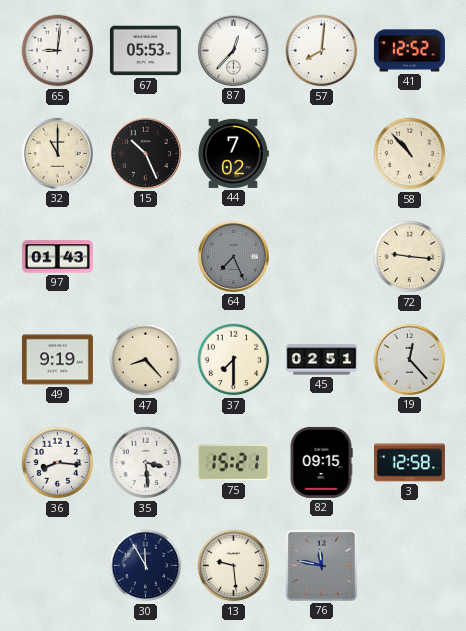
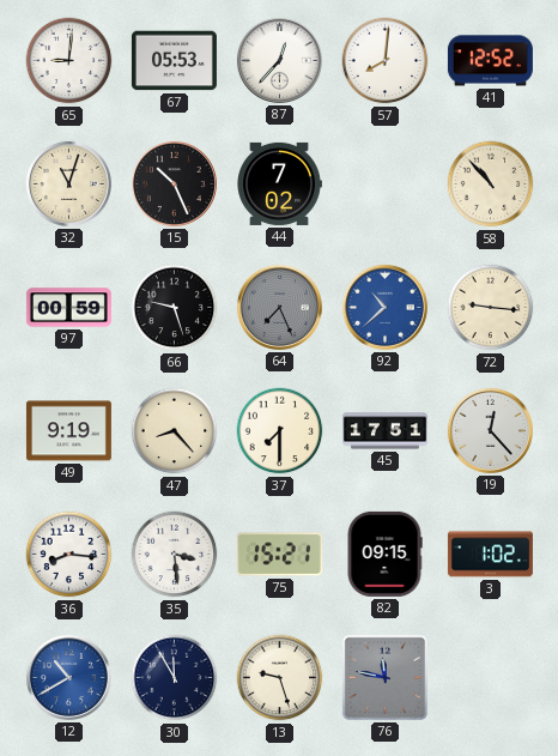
32: 11:00 -> 11:03
97: 01:43 -> 00:59
66: none -> 9:27
92: none -> 10:38
45: 02:51 -> 17:51
3: 12:58 -> 1:02
12: none -> 10:40
13: 9:29 -> 9:27
